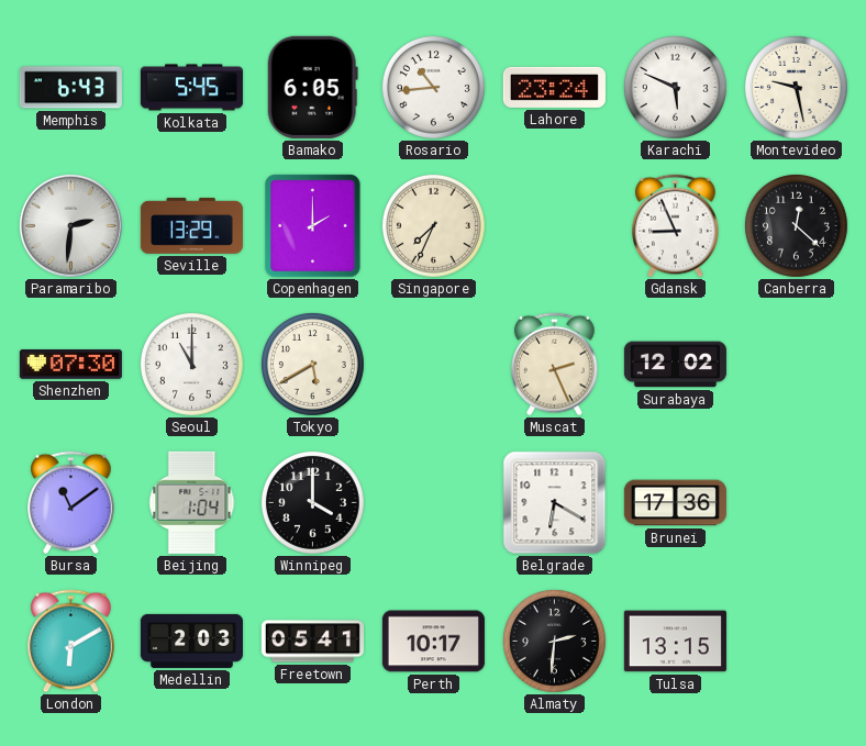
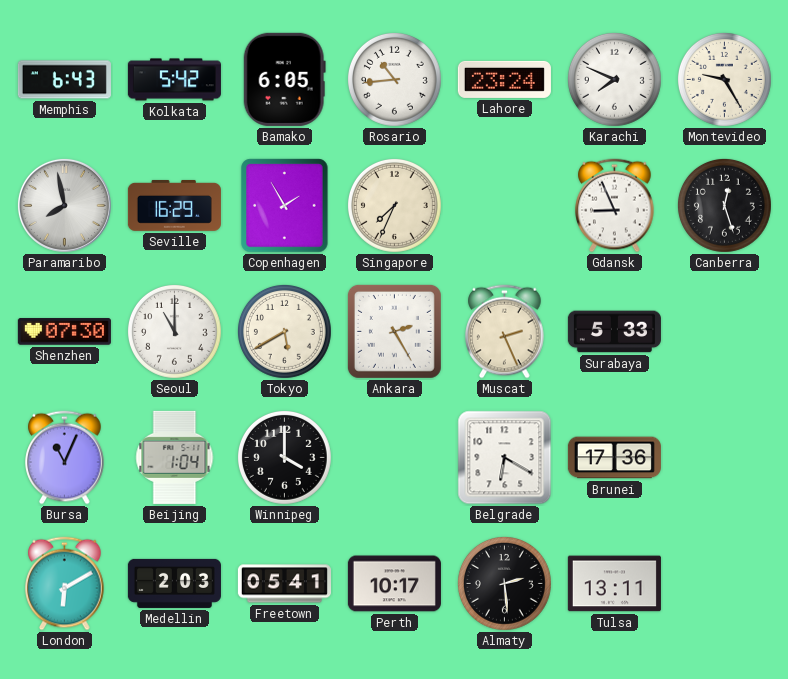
Kolkata: 5:45 -> 5:42
Karachi: 5:49 -> 7:49
Montevideo: 9:28 -> 9:25
Paramaribo: 2:31 -> 7:58
Seville: 13:29 -> 16:29
Copenhagen: 2:00 -> 1:55
Canberra: 12:22 -> 12:27
Ankara: none -> 2:25
Surabaya: 12:02 -> 5:33
Bursa: 11:09 -> 11:04
Almaty: 2:31 -> 2:29
Tulsa: 13:15 -> 13:11
